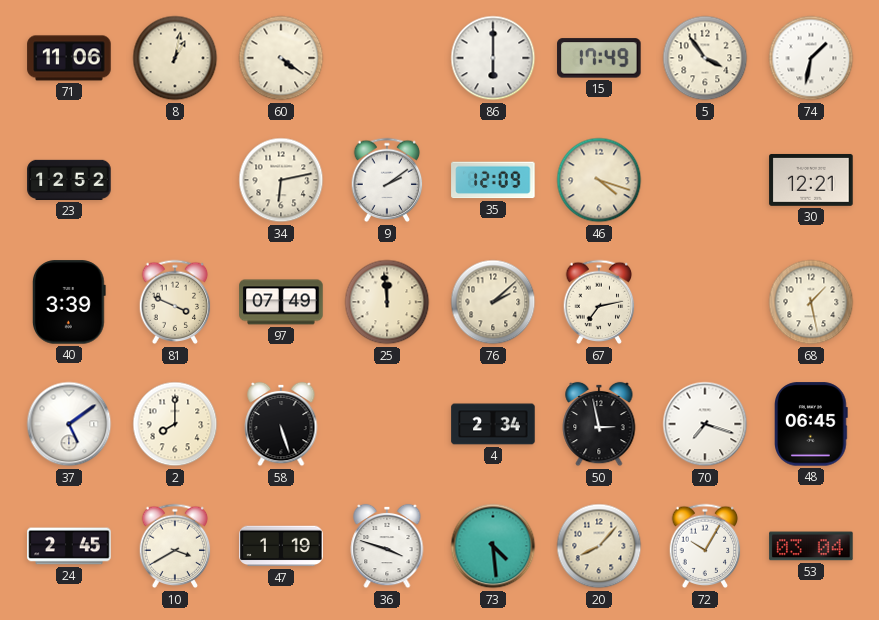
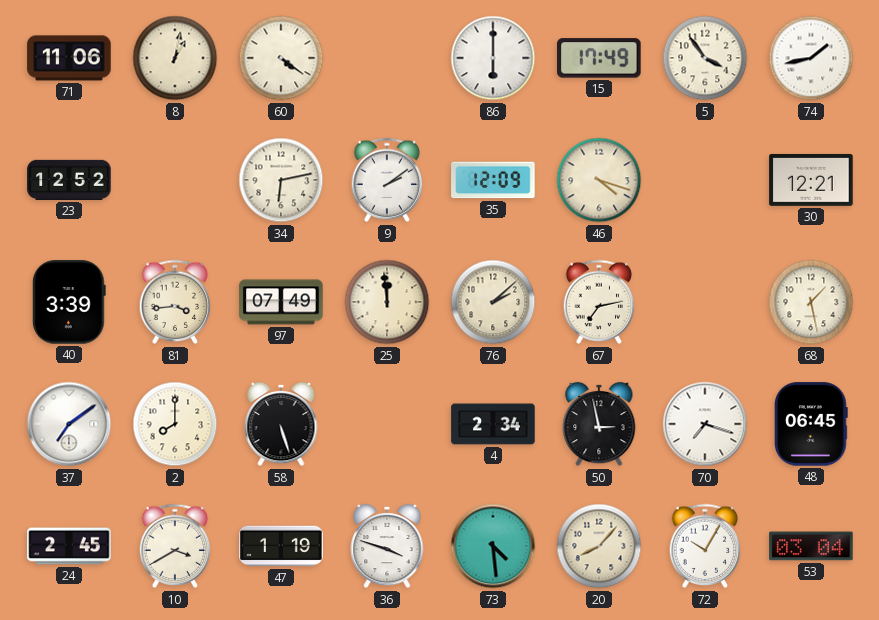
74: 1:32 -> 1:43
81: 3:49 -> 3:44
37: 5:09 -> 7:09
